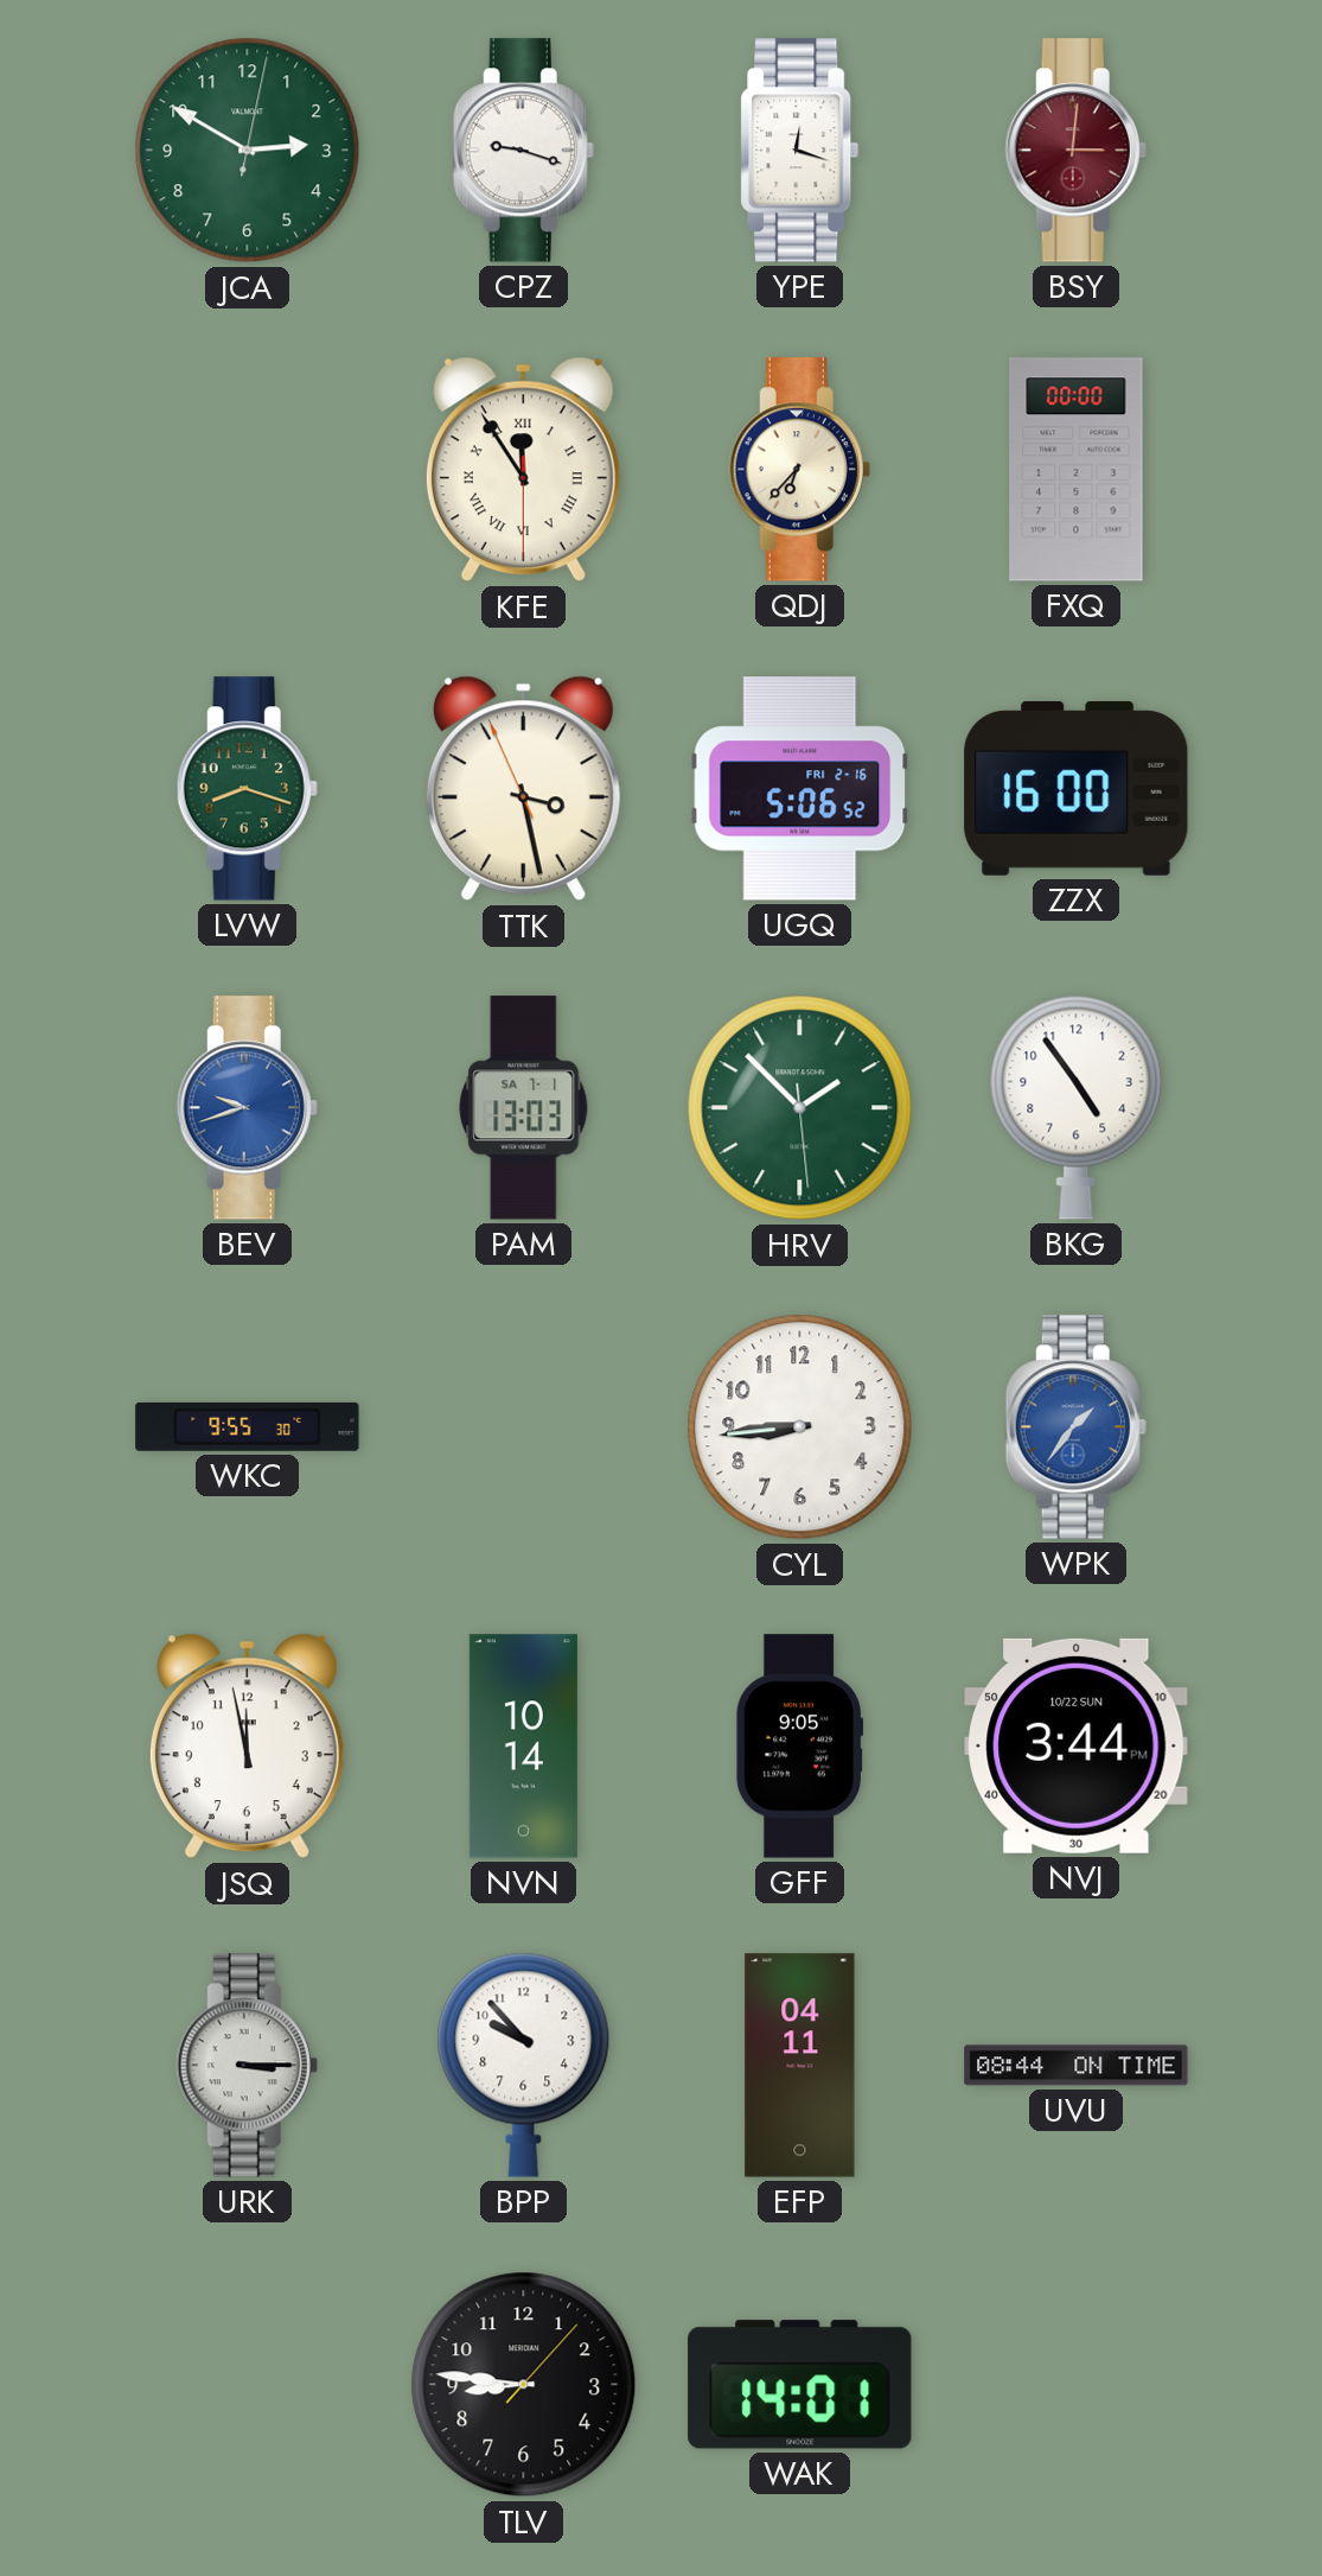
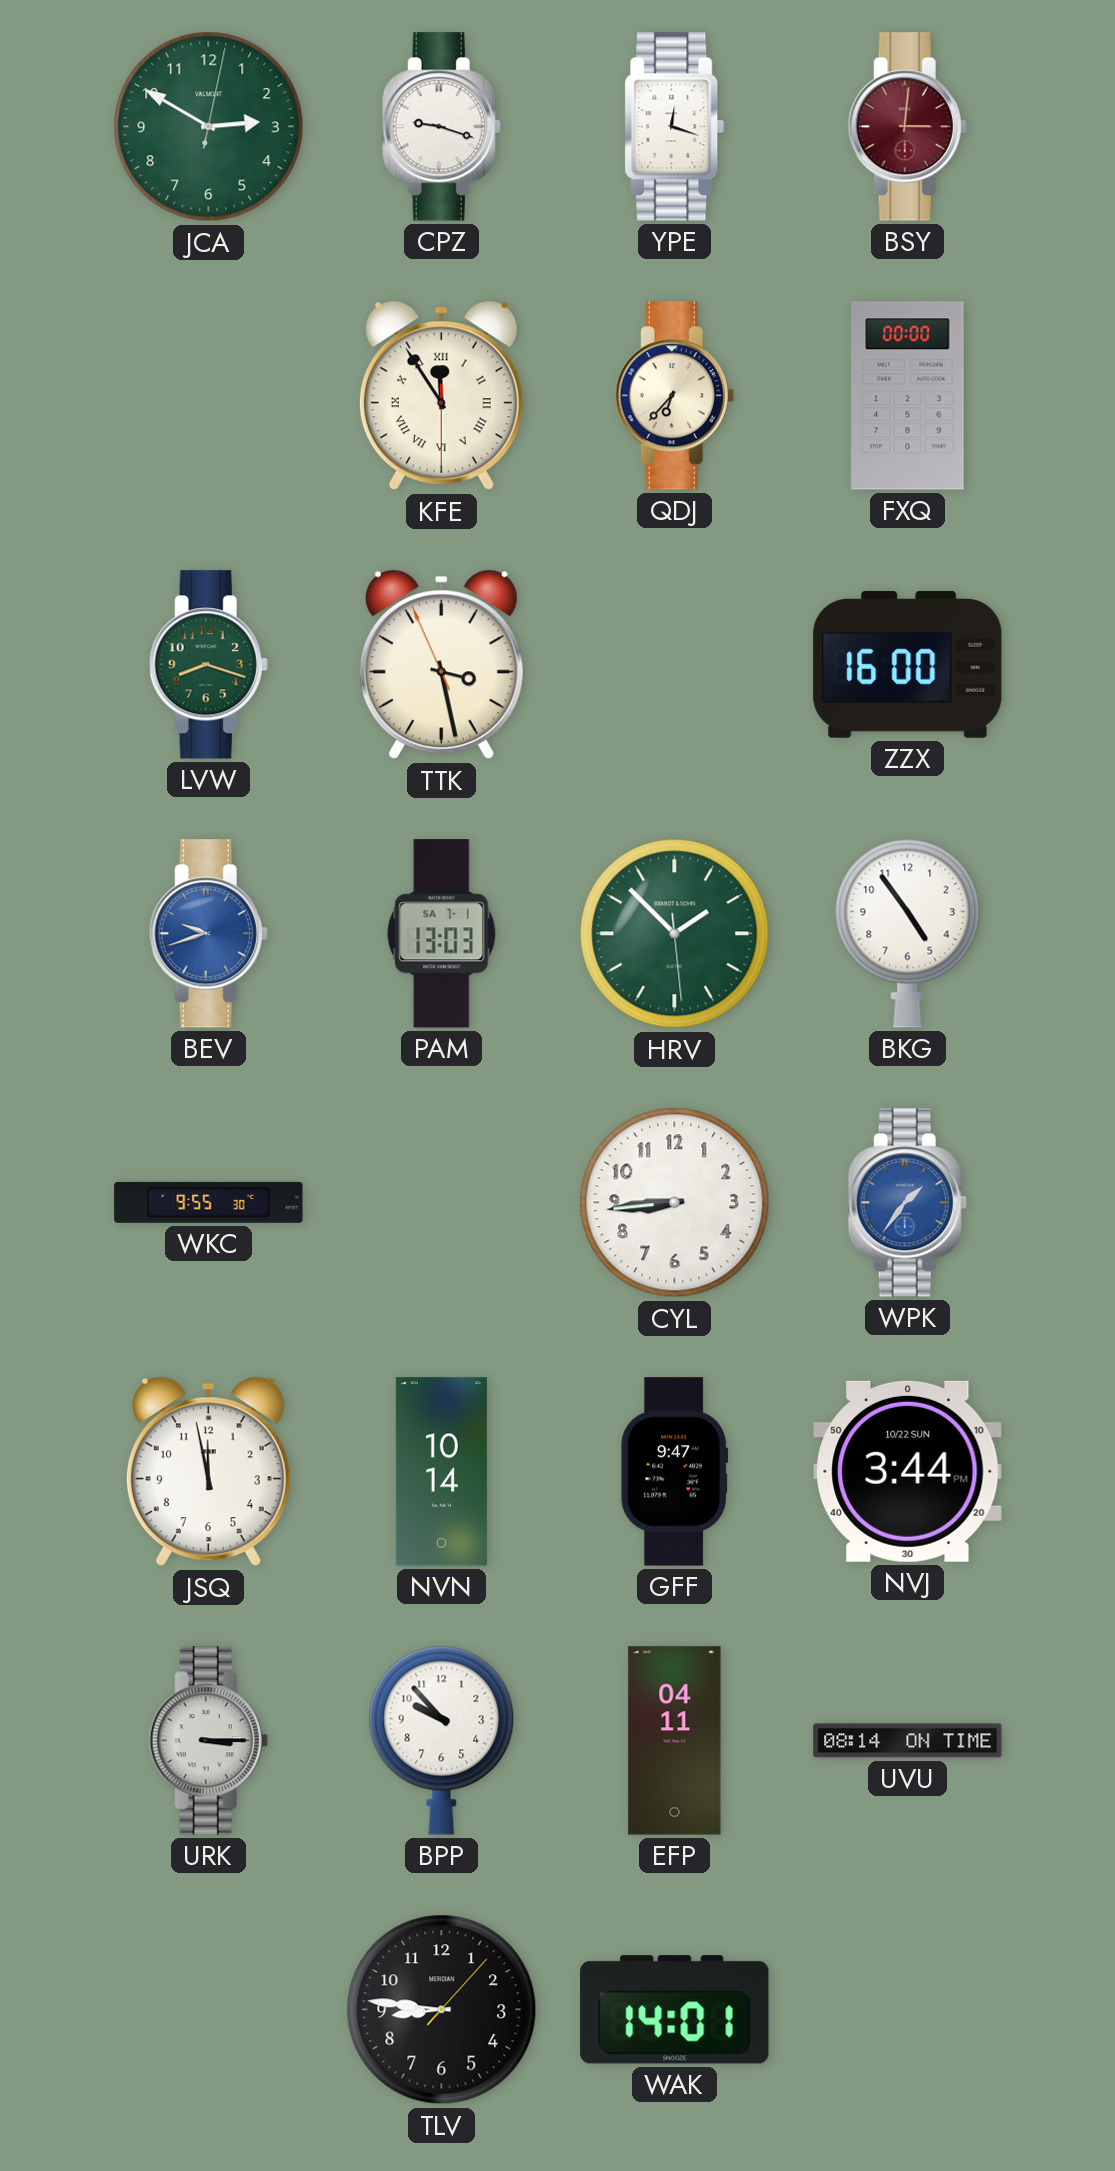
UGQ: 5:06 -> none
GFF: 9:05 -> 9:47
UVU: 08:44 -> 08:14
